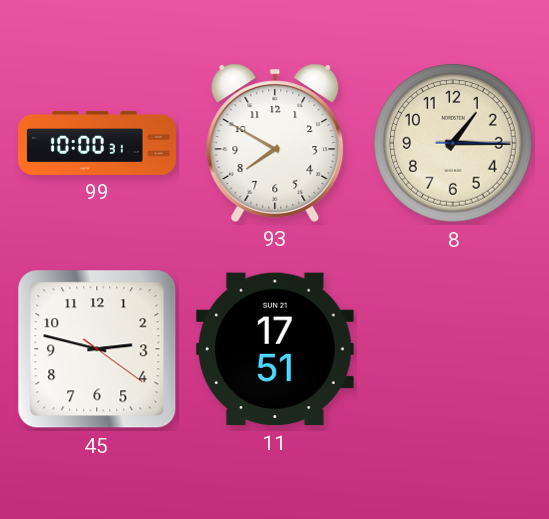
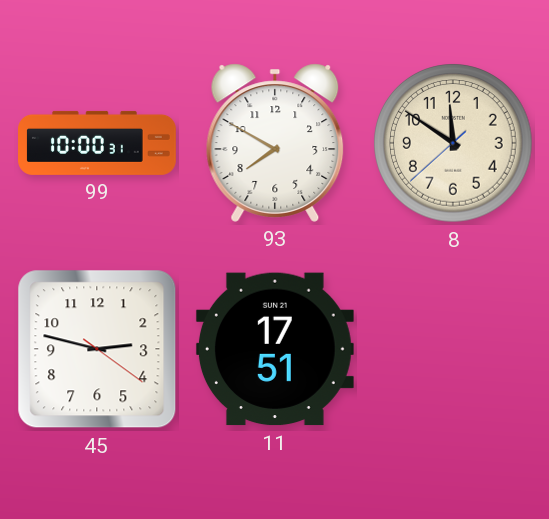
8: 1:15 -> 11:50
